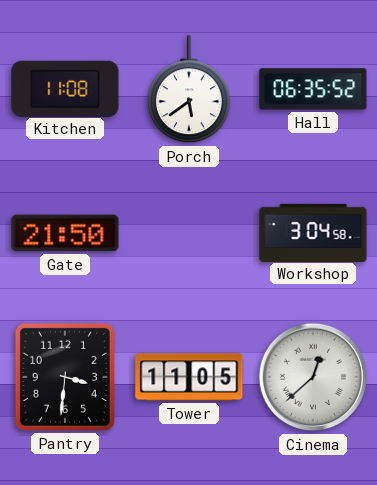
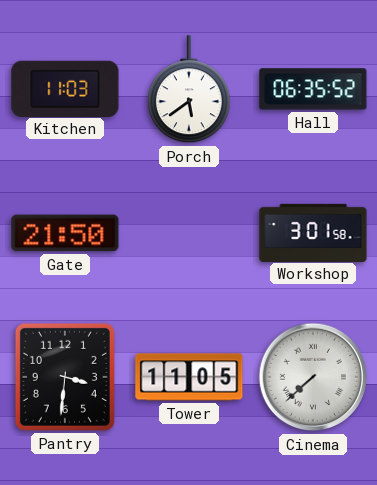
Kitchen: 11:08 -> 11:03
Workshop: 3:04 -> 3:01
Cinema: 12:38 -> 7:38
